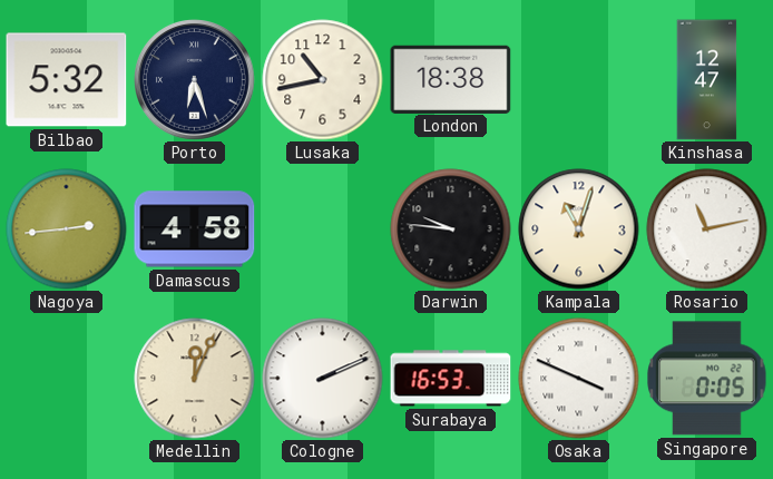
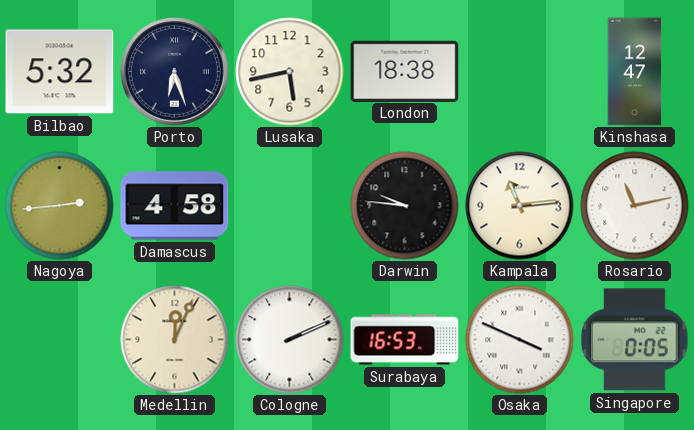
Lusaka: 10:43 -> 5:43
Kampala: 11:03 -> 11:14
